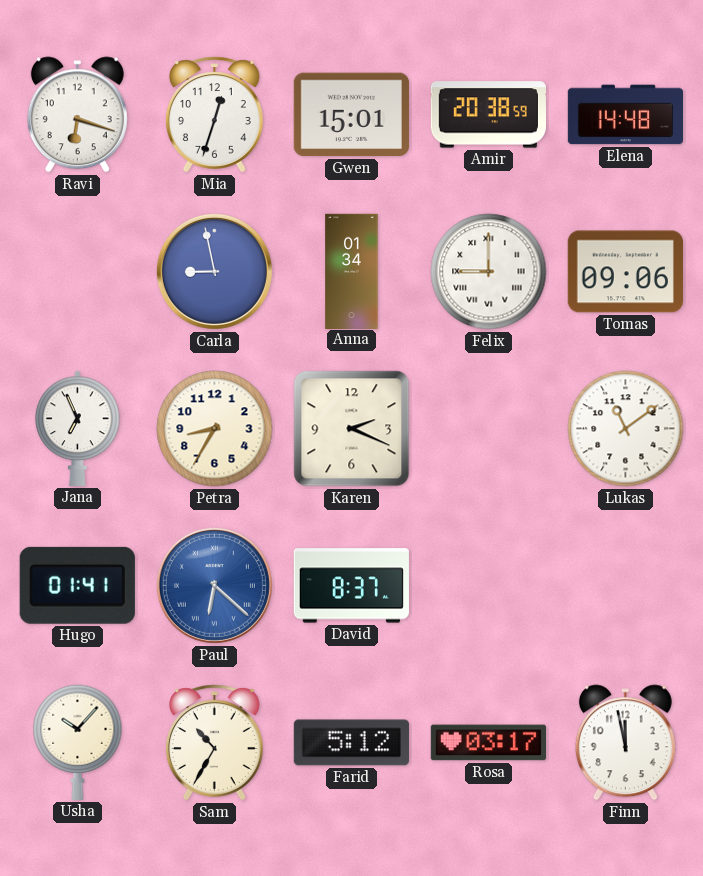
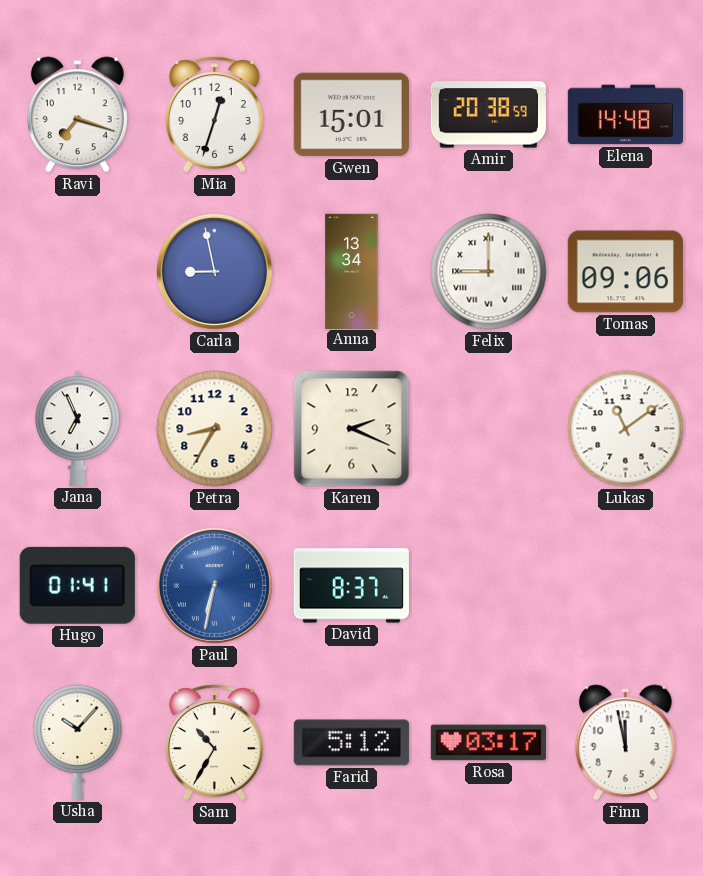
Ravi: 6:18 -> 7:18
Anna: 01:34 -> 13:34
Paul: 6:22 -> 6:32
